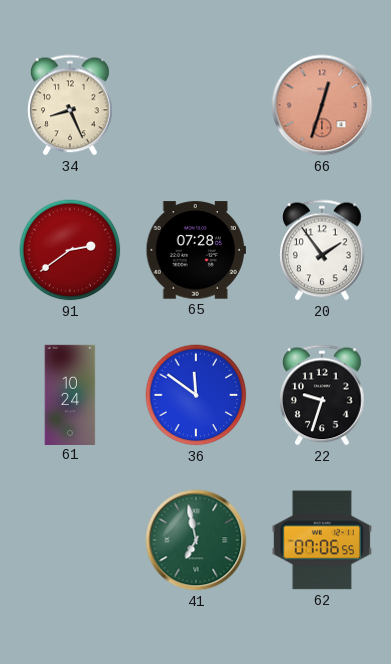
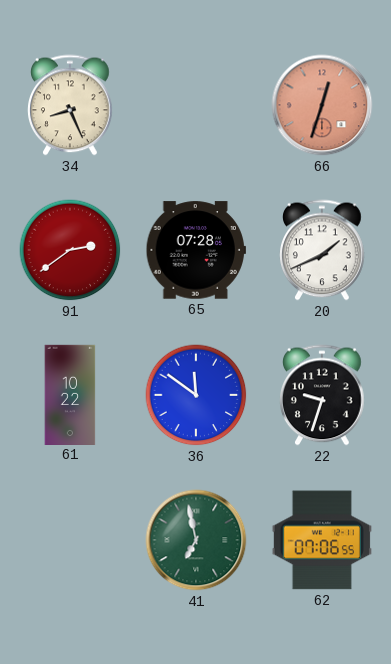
20: 1:54 -> 1:41
61: 10:24 -> 10:22
